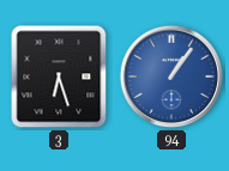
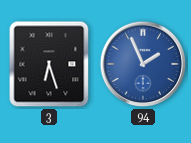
94: 1:06 -> 1:56
